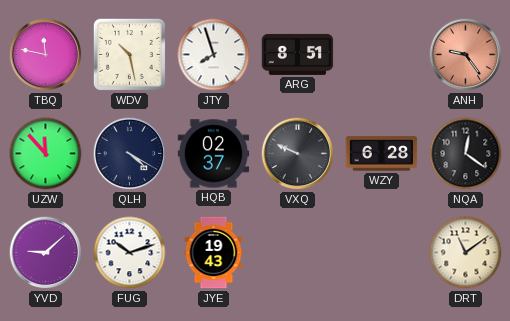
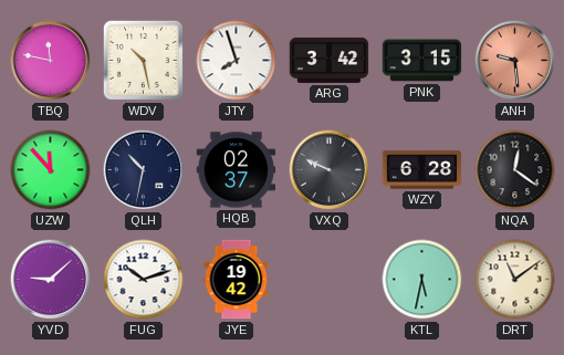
ARG: 8:51 -> 3:42
PNK: none -> 3:15
ANH: 9:24 -> 9:29
QLH: 4:20 -> 10:32
JYE: 19:43 -> 19:42
KTL: none -> 5:32
